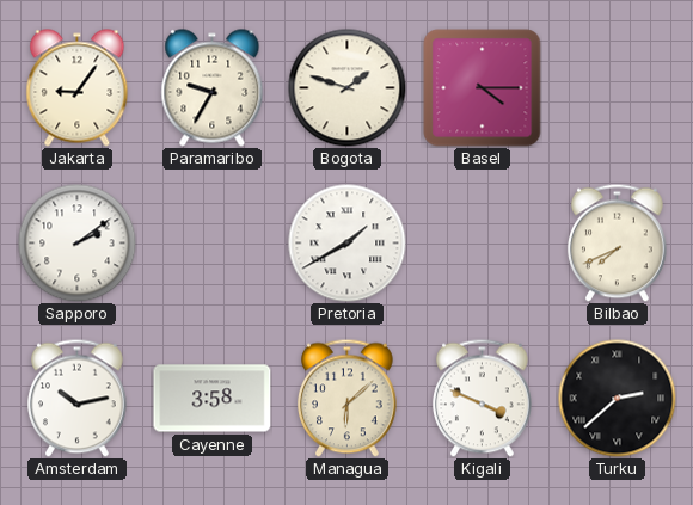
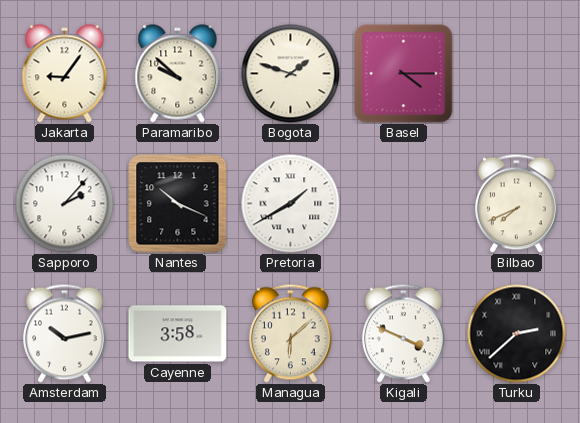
Paramaribo: 9:35 -> 9:52
Sapporo: 2:09 -> 2:07
Nantes: none -> 10:19
